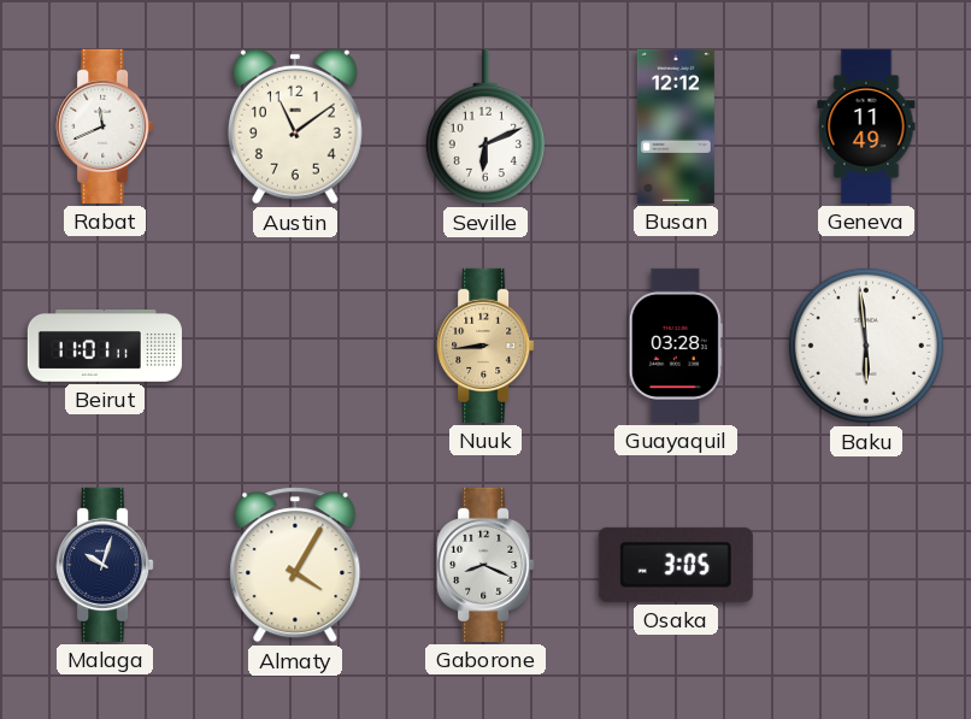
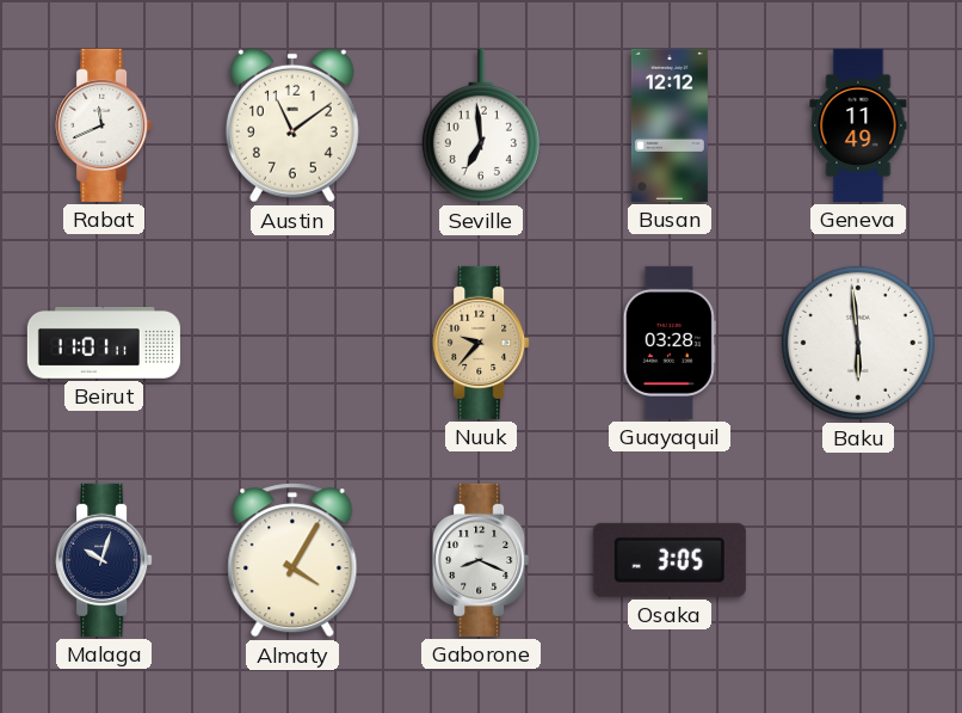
Seville: 6:11 -> 6:59
Nuuk: 8:44 -> 9:37
